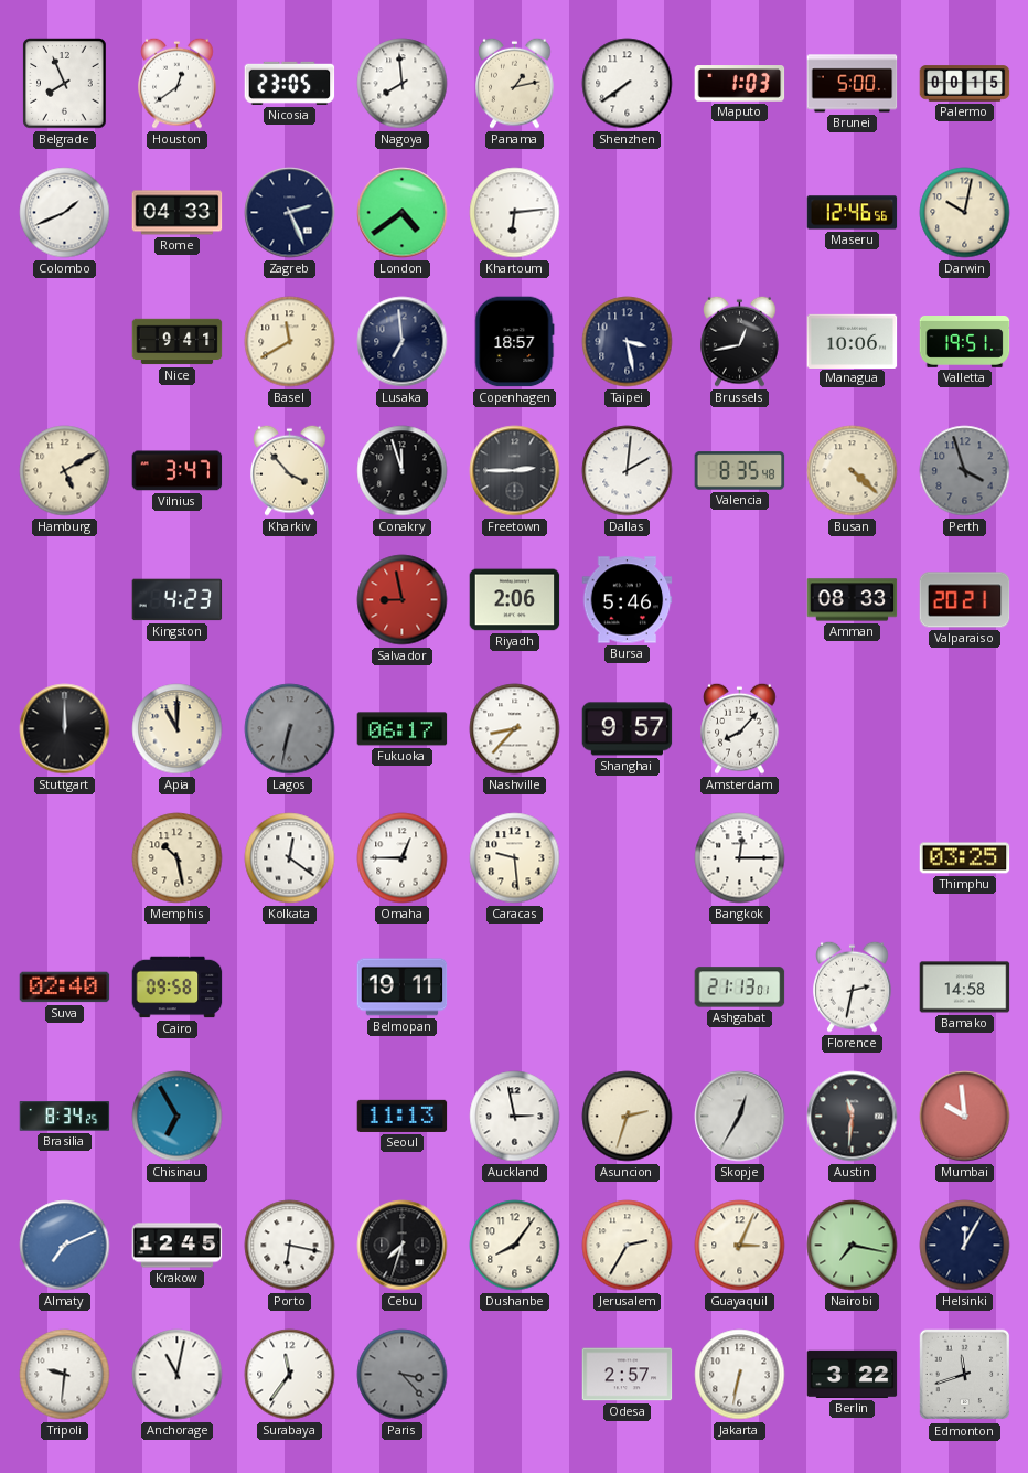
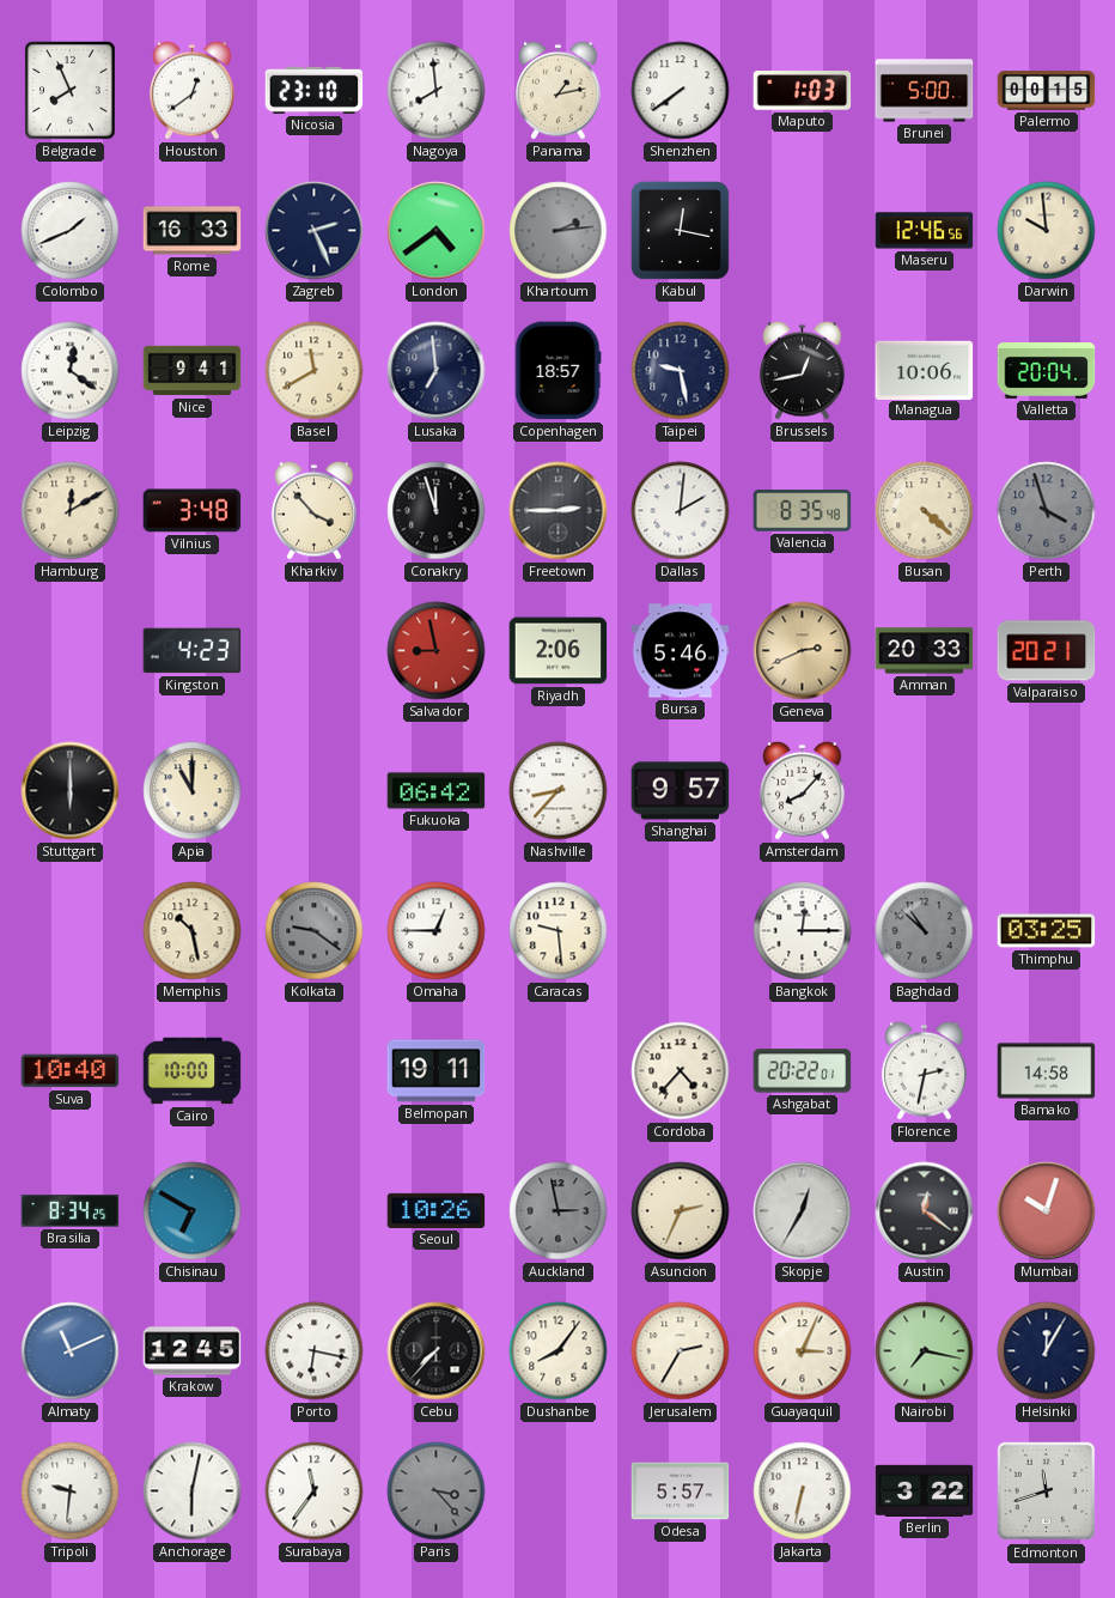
Nicosia: 23:05 -> 23:10
Rome: 04:33 -> 16:33
Khartoum: 6:14 -> 2:14
Khartoum dial: white -> grey
Kabul: none -> 12:17
Darwin: 10:02 -> 9:59
Leipzig: none -> 12:21
Taipei: 3:28 -> 9:28
Valletta: 19:51 -> 20:04
Hamburg: 5:10 -> 12:10
Vilnius: 3:47 -> 3:48
Geneva: none -> 2:41
Amman: 08:33 -> 20:33
Stuttgart: 12:00 -> 6:00
Lagos: 6:32 -> none
Fukuoka: 06:17 -> 06:42
Kolkata: 12:21 -> 9:21
Kolkata dial: white -> grey
Baghdad: none -> 10:52
Suva: 02:40 -> 10:40
Cairo: 09:58 -> 10:00
Cordoba: none -> 4:37
Ashgabat: 21:13 -> 20:22
Chisinau: 6:55 -> 6:50
Seoul: 11:13 -> 10:26
Auckland dial: white -> grey
Asuncion: 2:33 -> 2:34
Austin: 11:31 -> 12:21
Mumbai: 9:59 -> 10:03
Almaty: 7:11 -> 11:11
Cebu: 7:33 -> 7:37
Anchorage: 11:02 -> 6:02
Odesa: 2:57 -> 5:57
